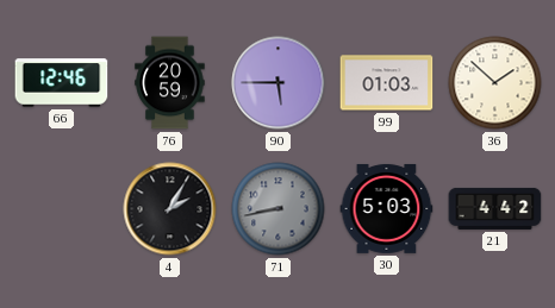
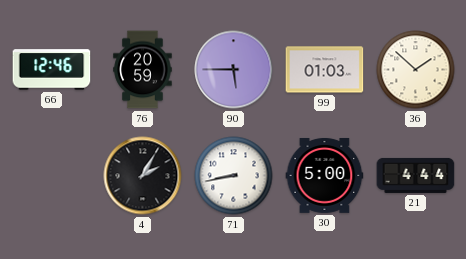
71 dial: grey -> white
30: 5:03 -> 5:00
21: 4:42 -> 4:44
